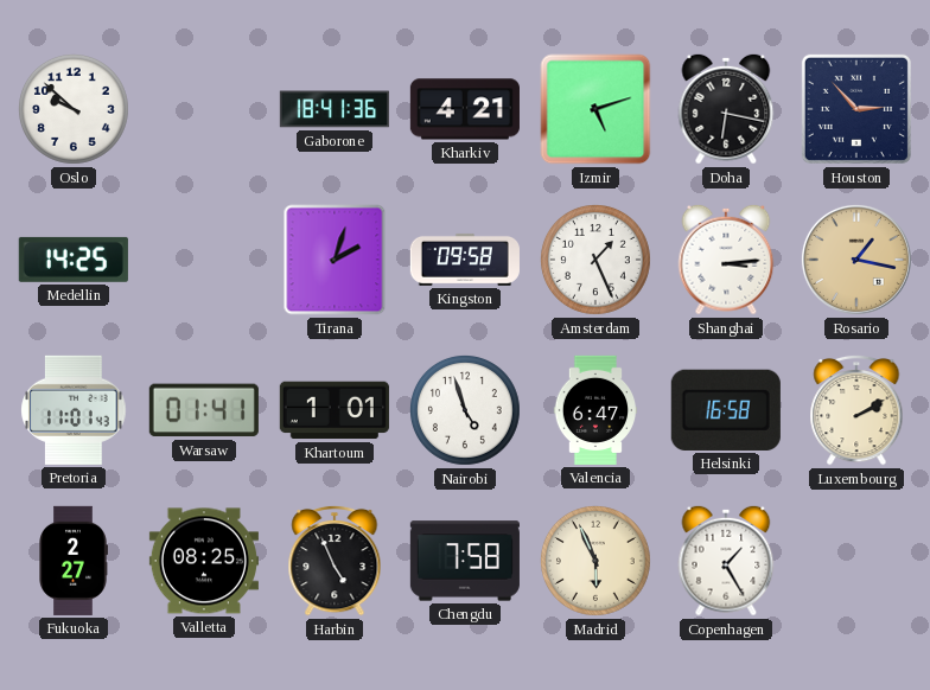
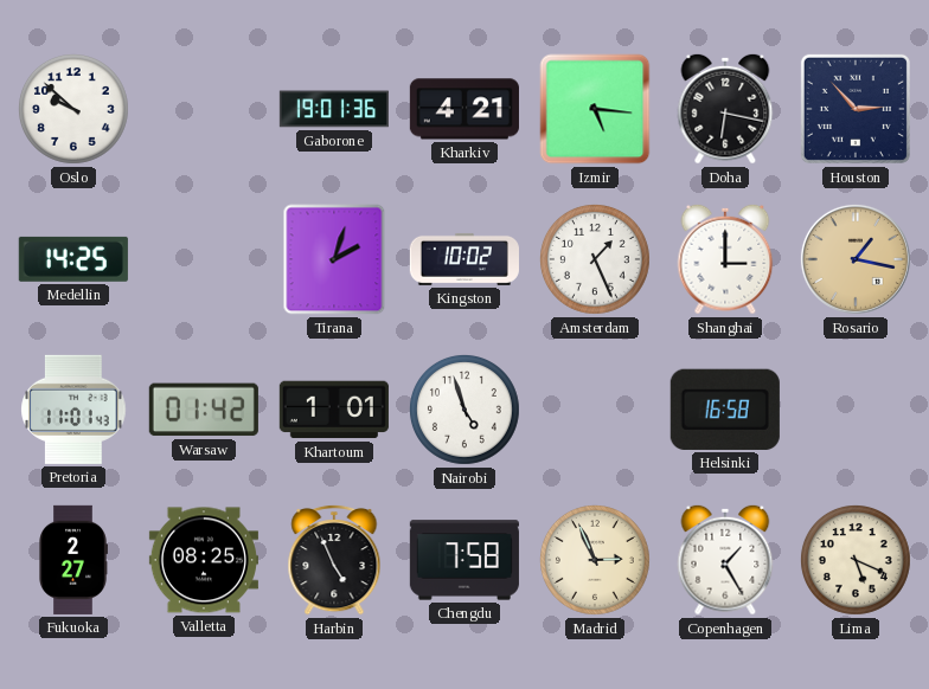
Gaborone: 18:41 -> 19:01
Izmir: 5:12 -> 5:16
Kingston: 09:58 -> 10:02
Shanghai: 3:14 -> 3:00
Warsaw: 01:41 -> 01:42
Valencia: 6:47 -> none
Luxembourg: 2:10 -> none
Madrid: 5:56 -> 2:56
Lima: none -> 5:19
